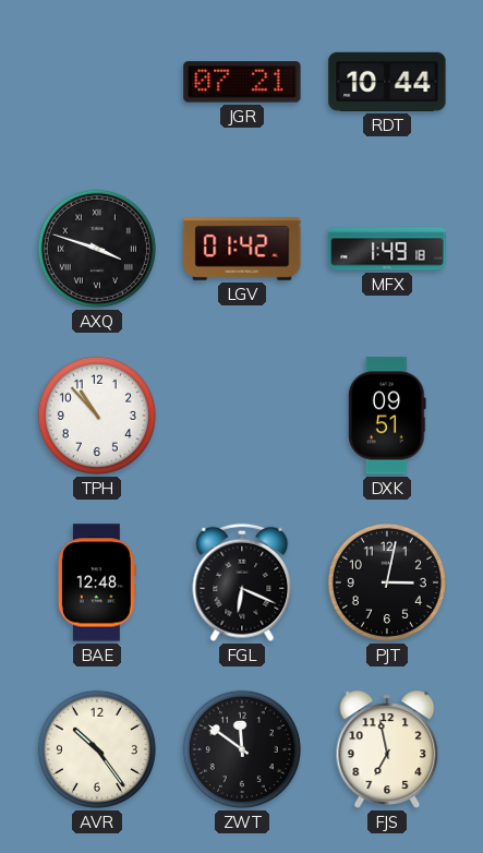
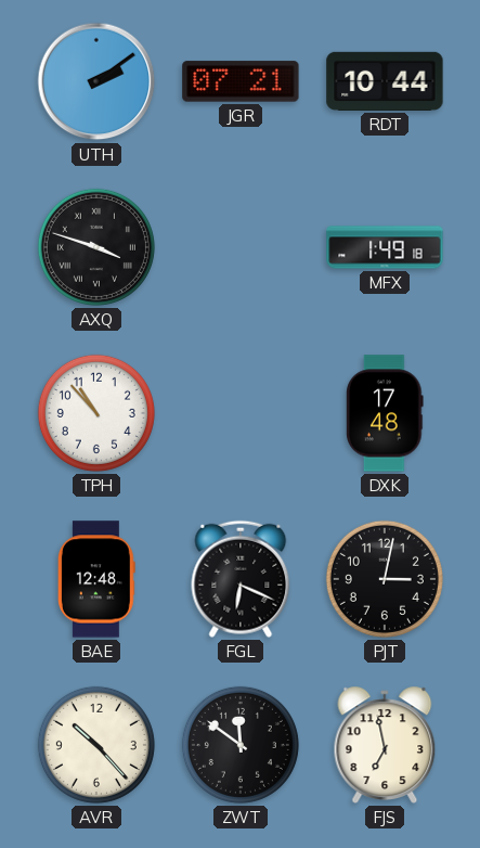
UTH: none -> 2:09
LGV: 01:42 -> none
DXK: 09:51 -> 17:48
AVR: 10:24 -> 10:23
